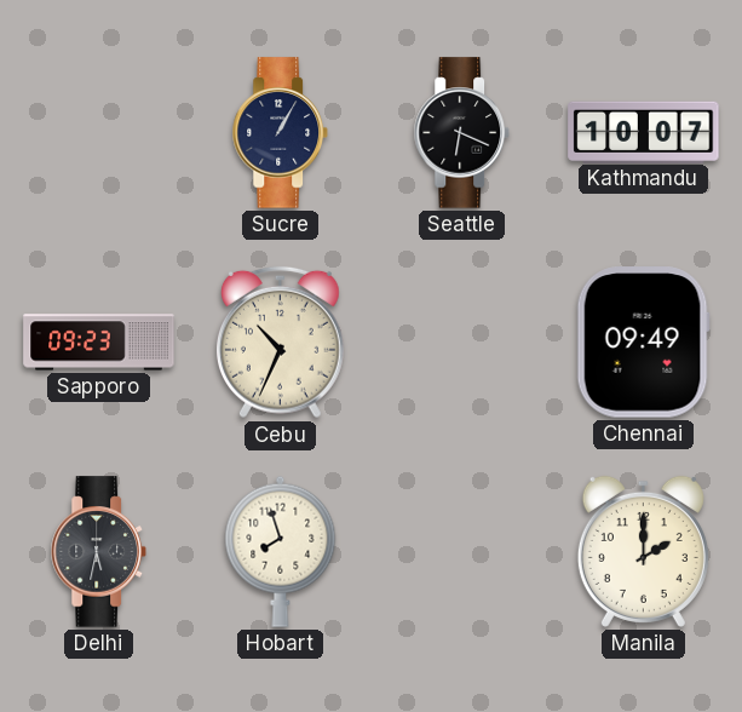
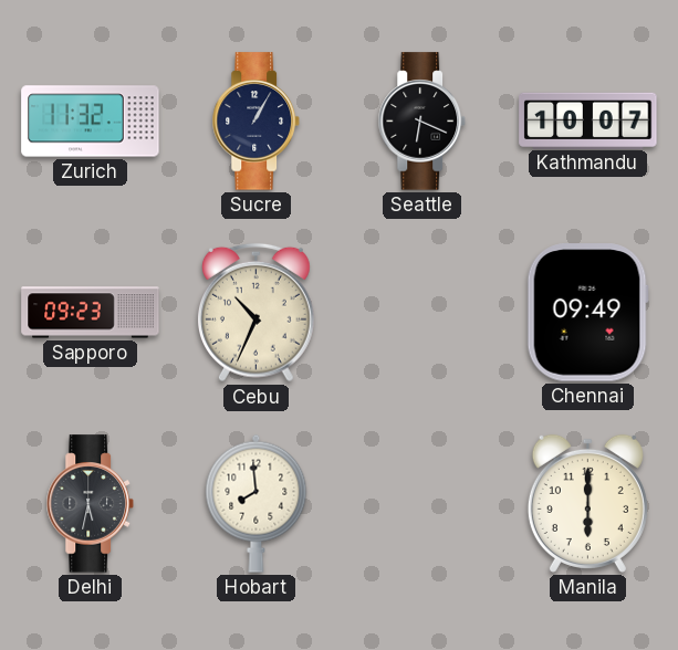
Zurich: none -> 11:32
Hobart: 7:57 -> 7:59
Manila: 2:00 -> 6:00
